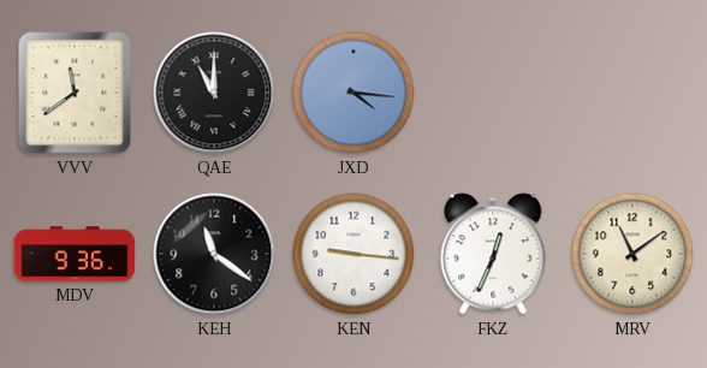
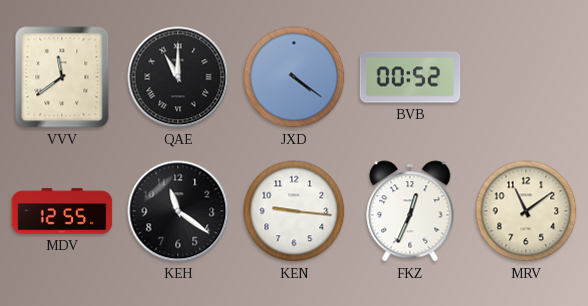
JXD: 4:16 -> 4:21
BVB: none -> 00:52
MDV: 9:36 -> 12:55
